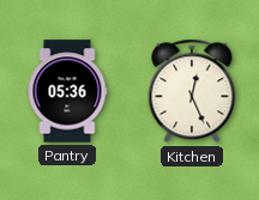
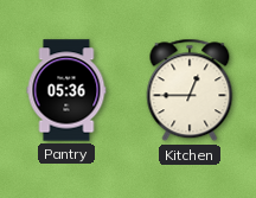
Kitchen: 12:26 -> 12:45
